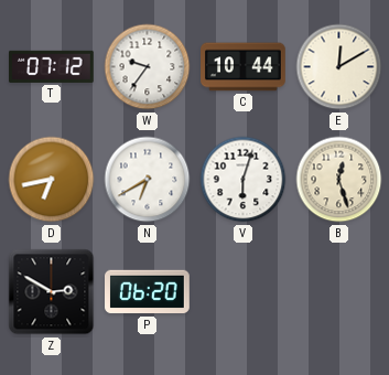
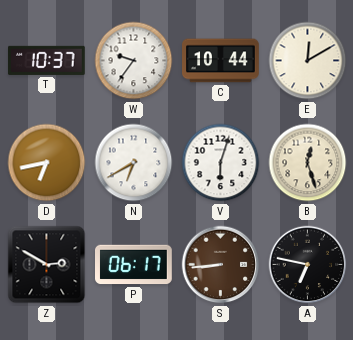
T: 07:12 -> 10:37
P: 06:20 -> 06:17
S: none -> 8:44
A: none -> 6:47
